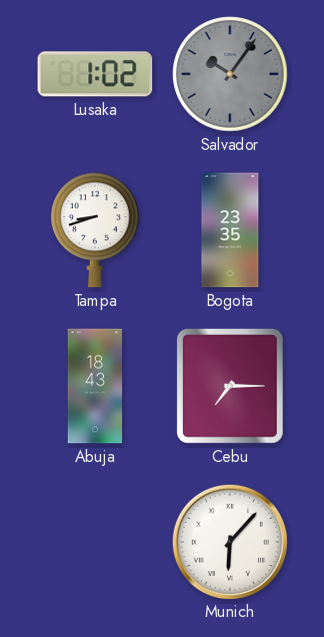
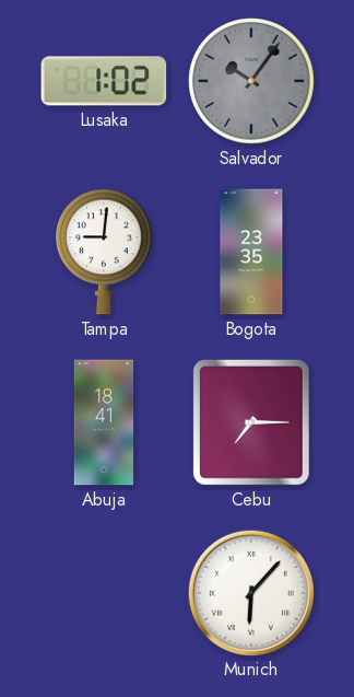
Tampa: 8:42 -> 9:01
Abuja: 18:43 -> 18:41
